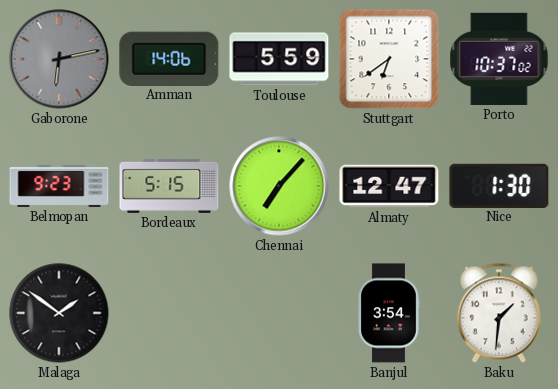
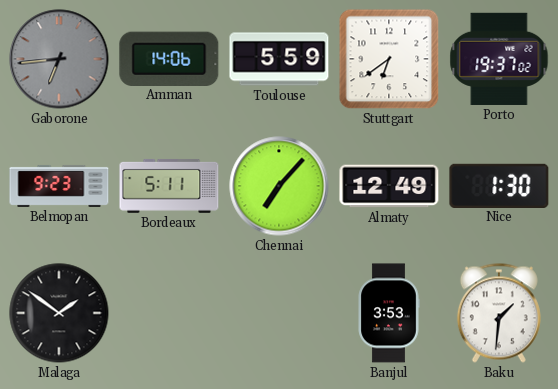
Gaborone: 6:13 -> 6:44
Porto: 10:37 -> 19:37
Bordeaux: 5:15 -> 5:11
Almaty: 12:47 -> 12:49
Banjul: 3:54 -> 3:53
